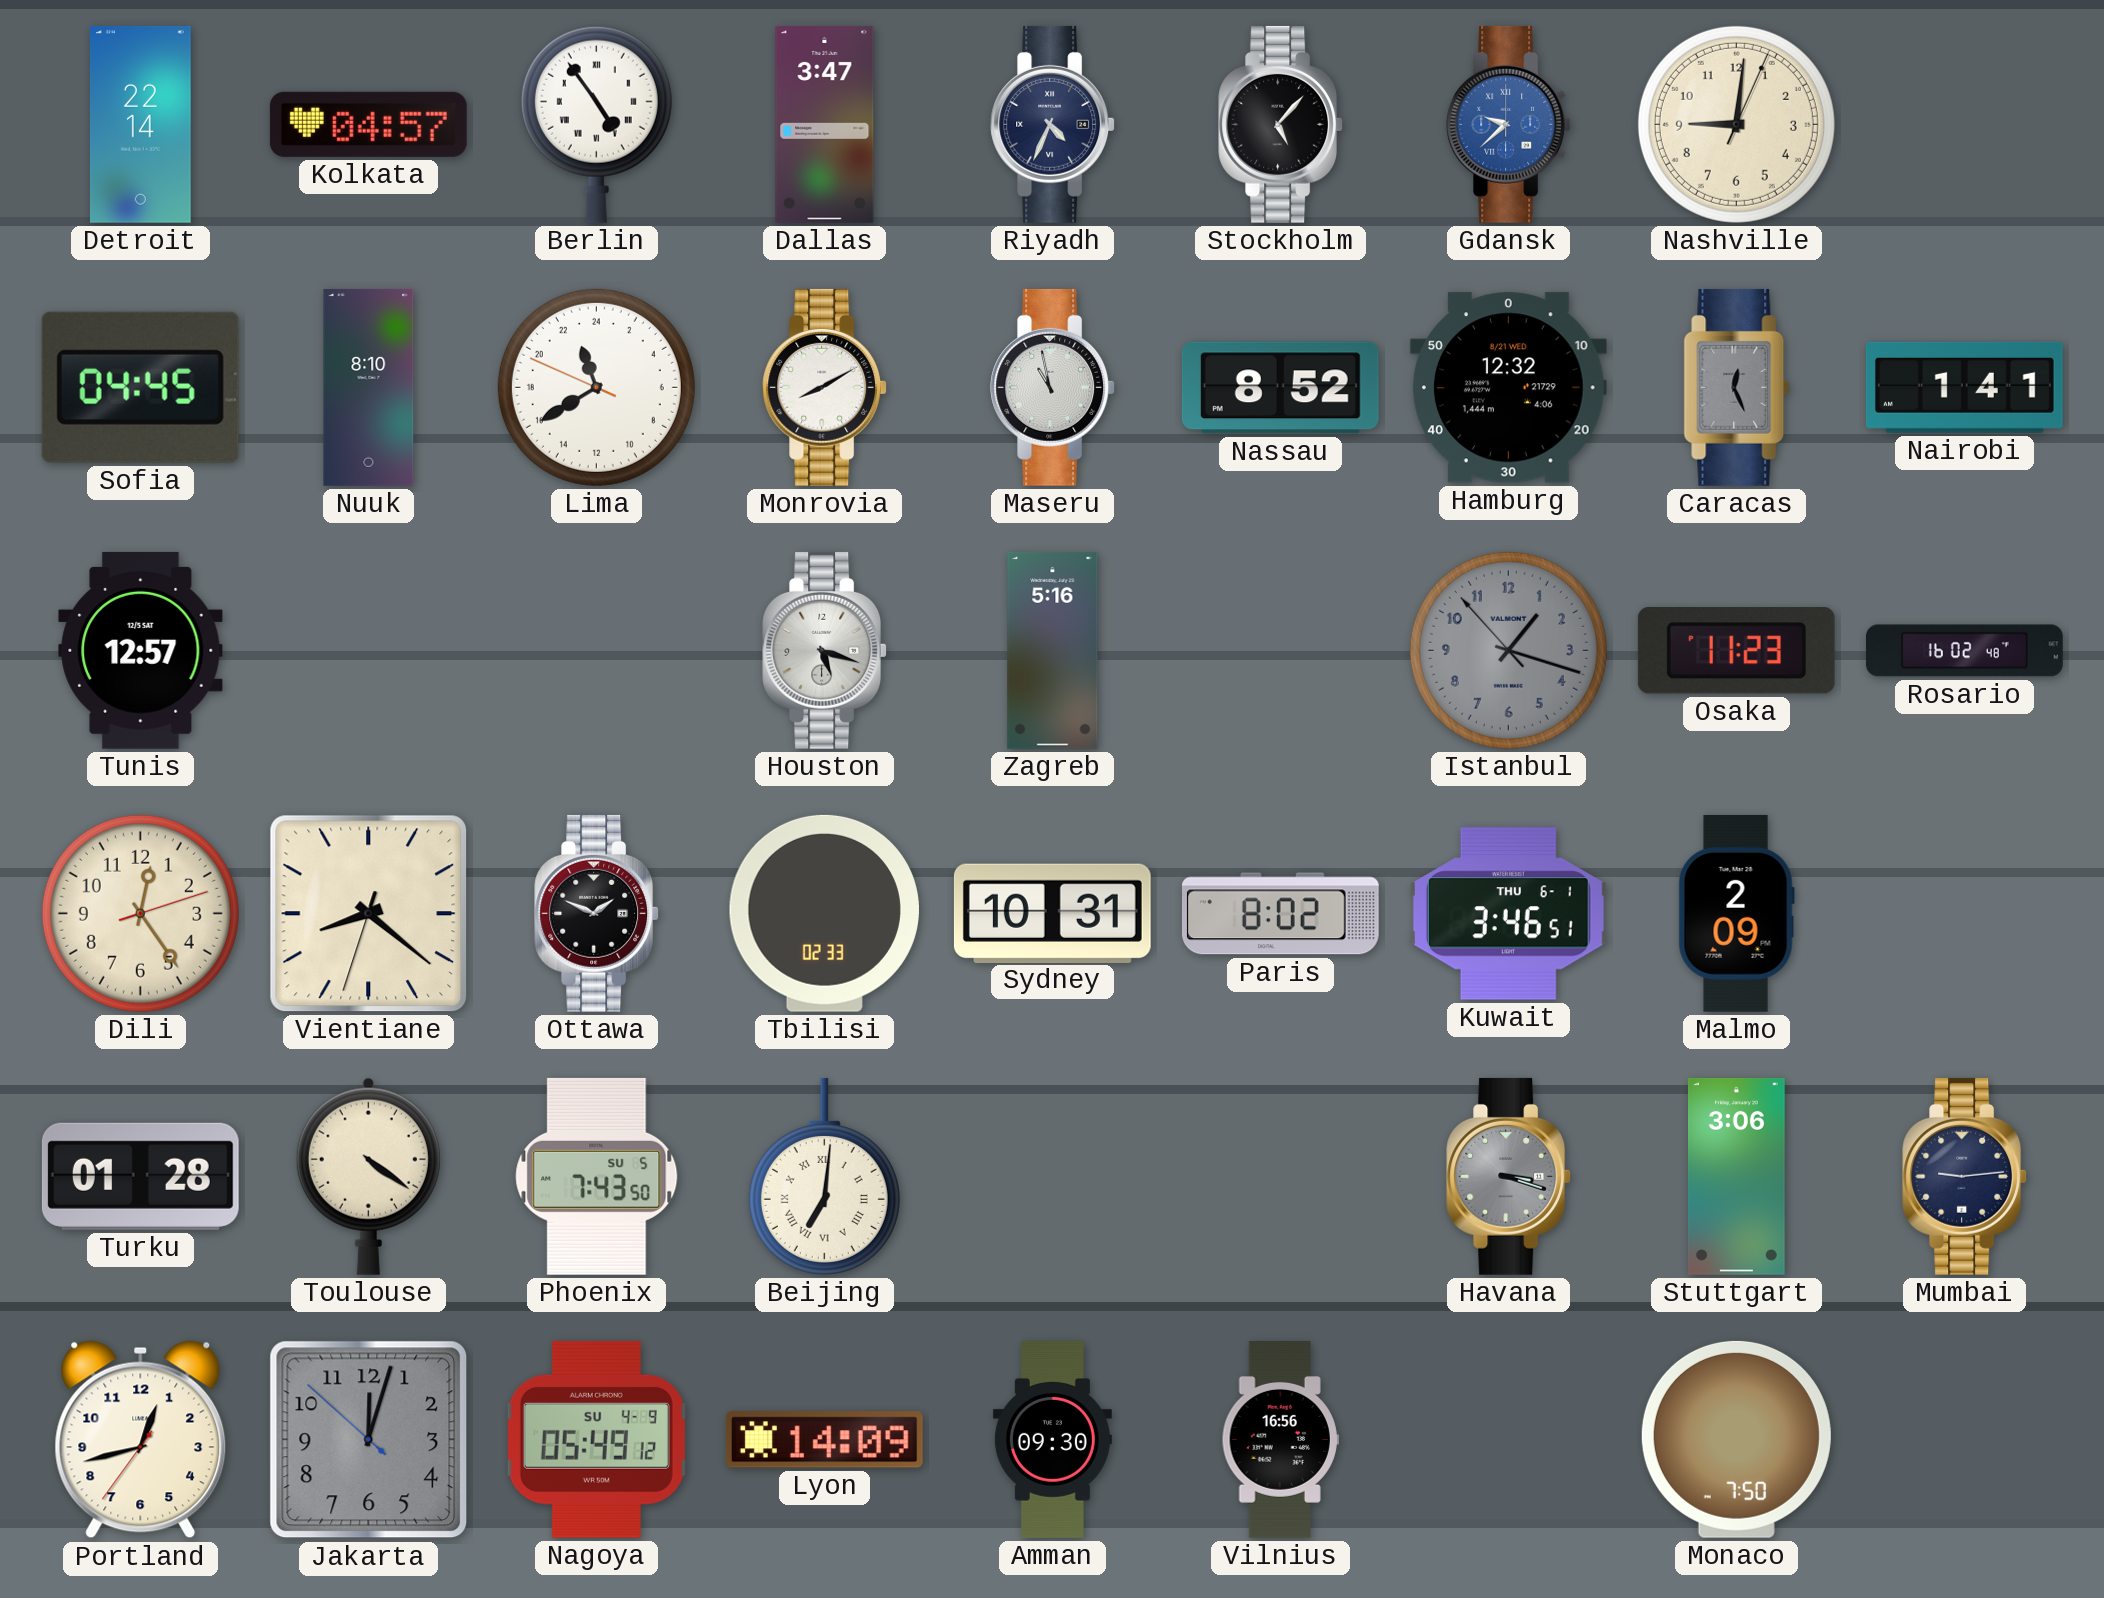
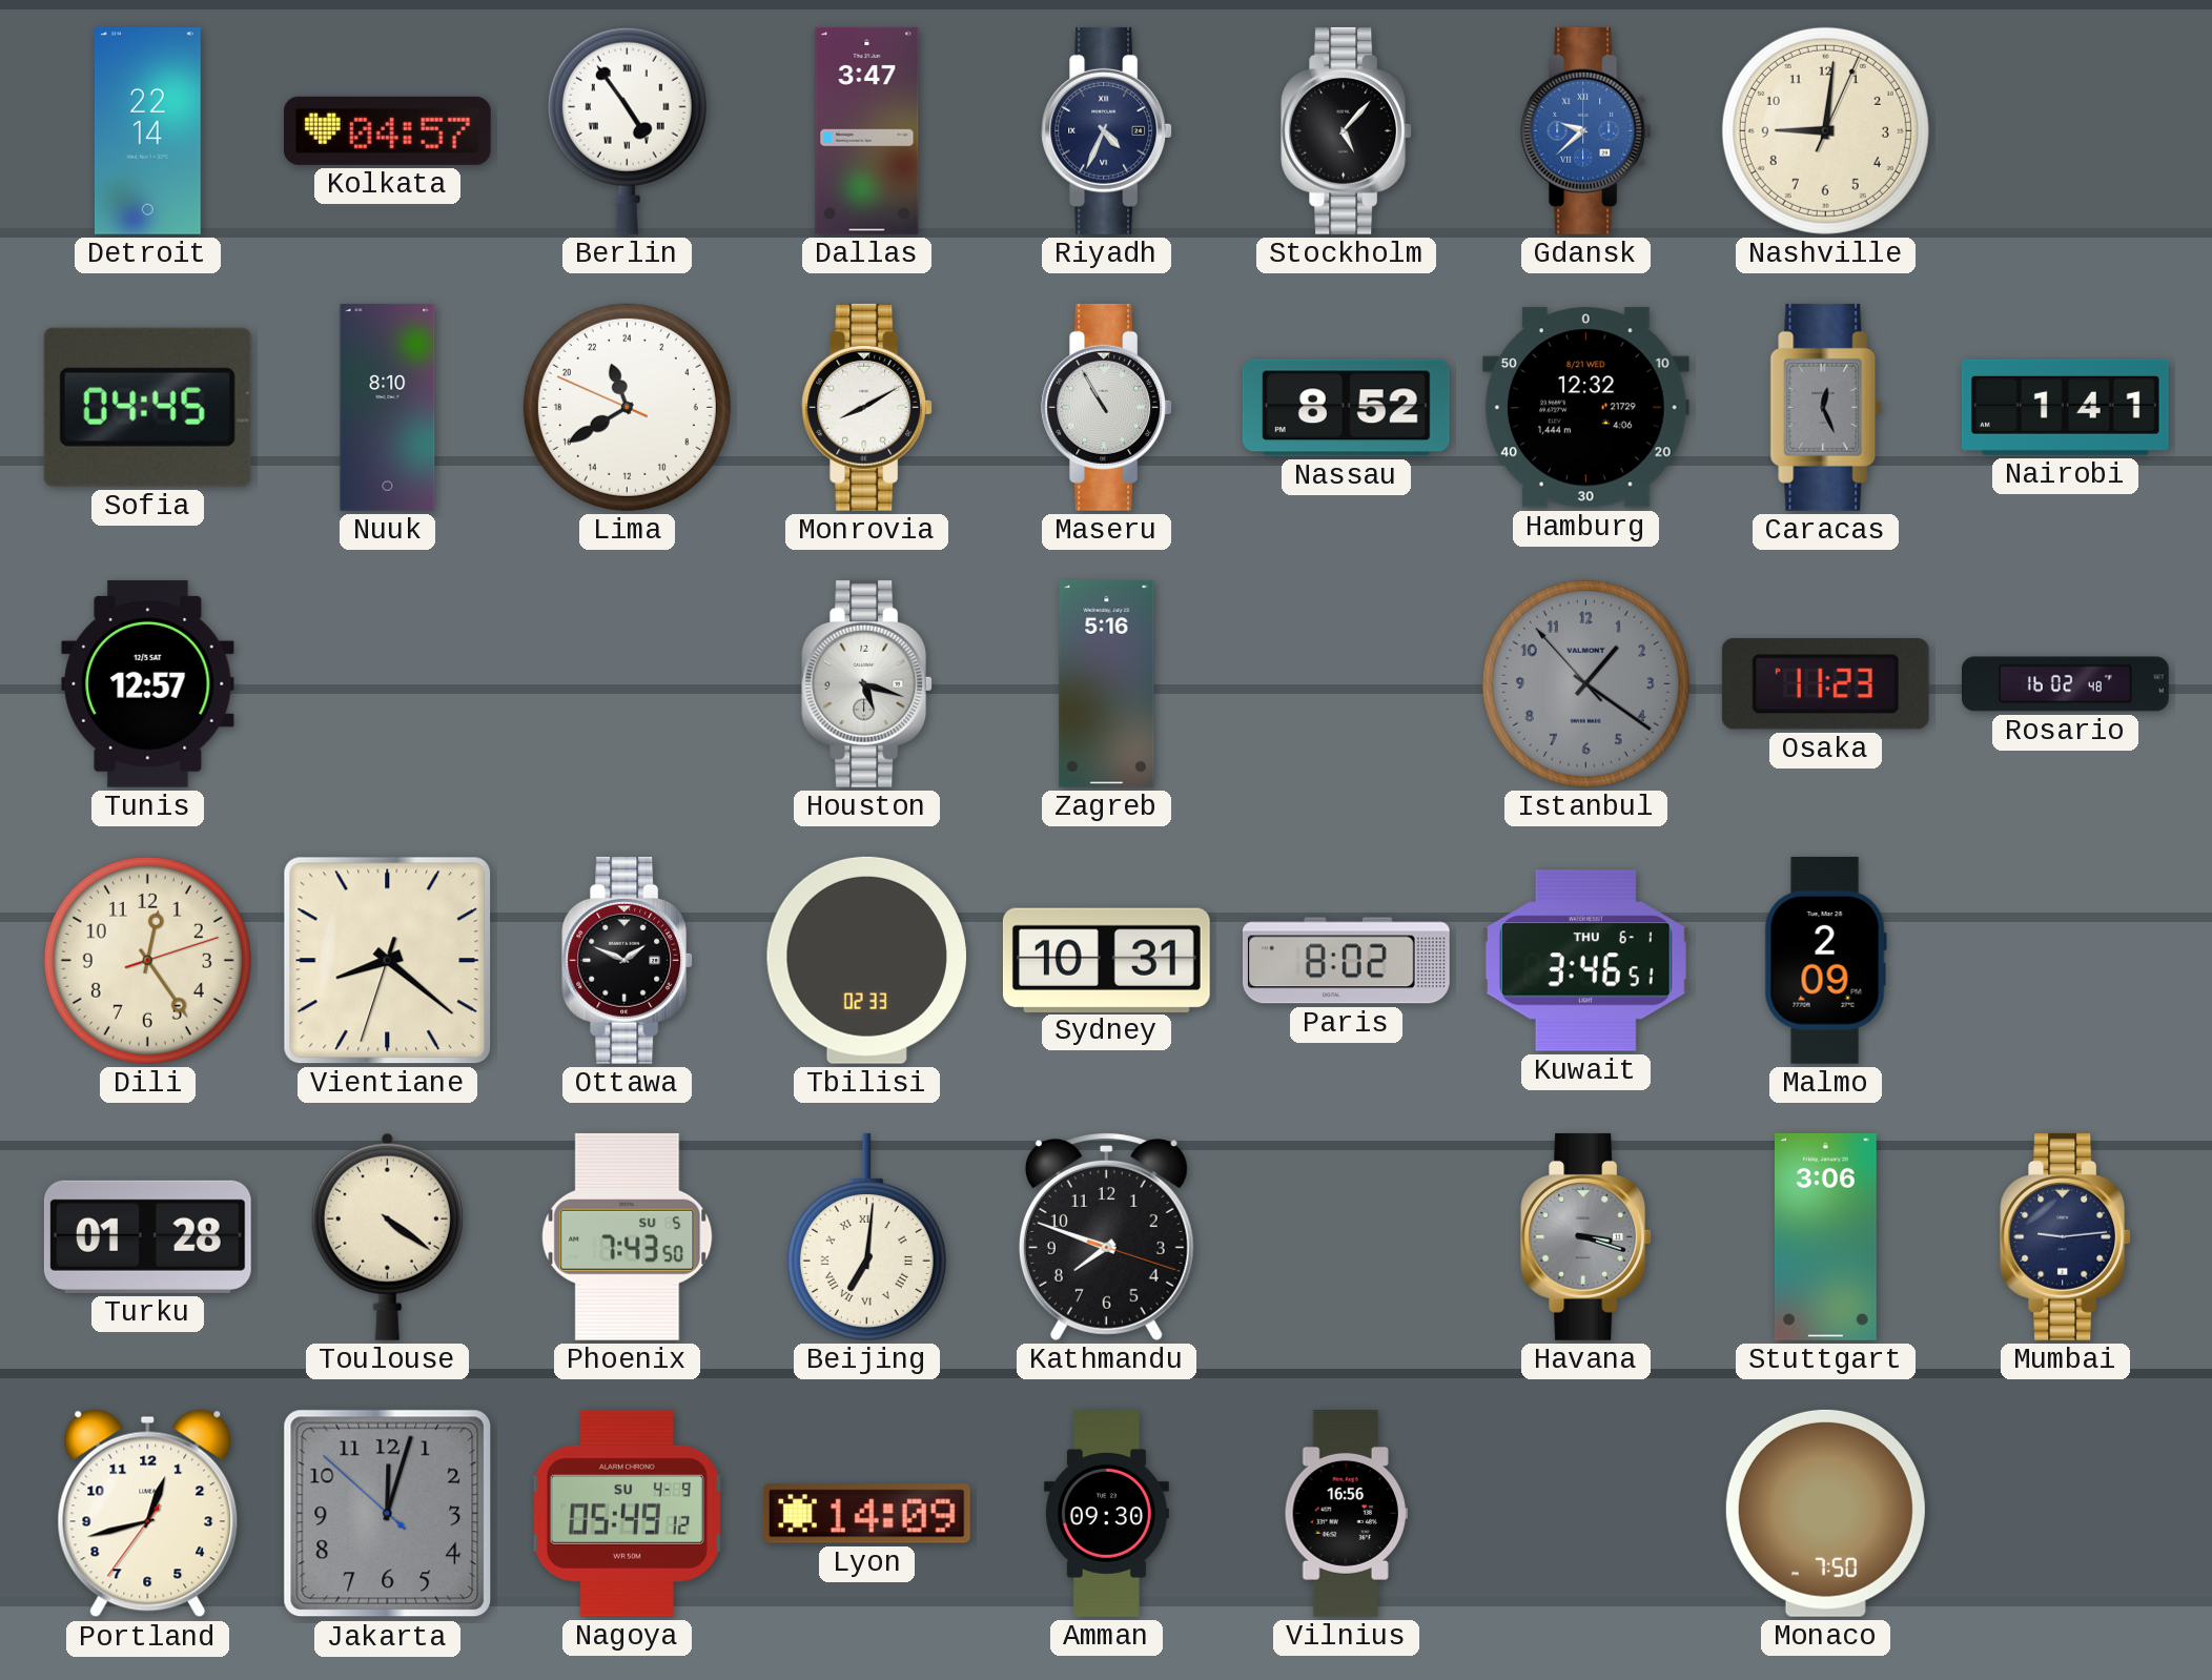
Maseru: 10:58 -> 10:55
Istanbul: 1:17 -> 1:20
Kathmandu: none -> 7:48
